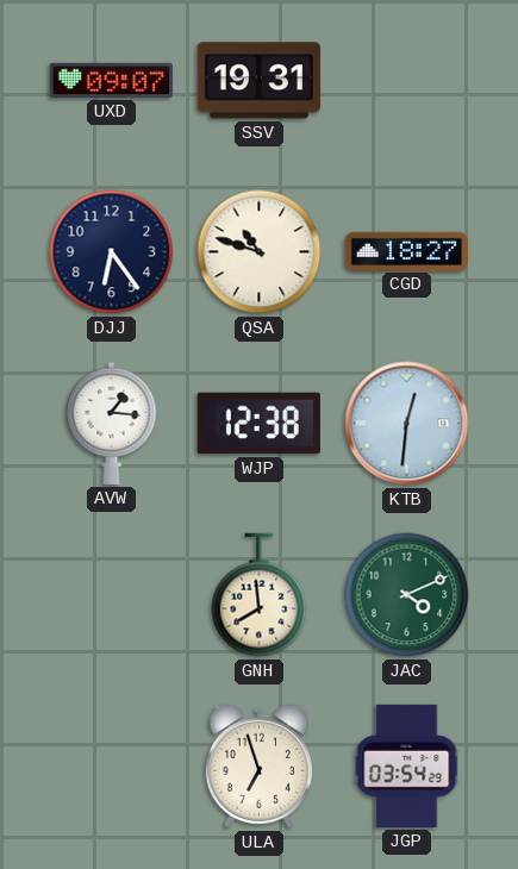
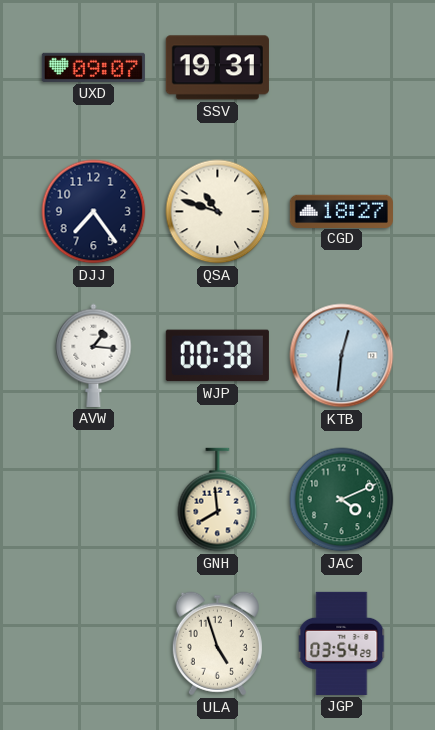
DJJ: 6:24 -> 7:24
WJP: 12:38 -> 00:38
ULA: 6:57 -> 4:57
